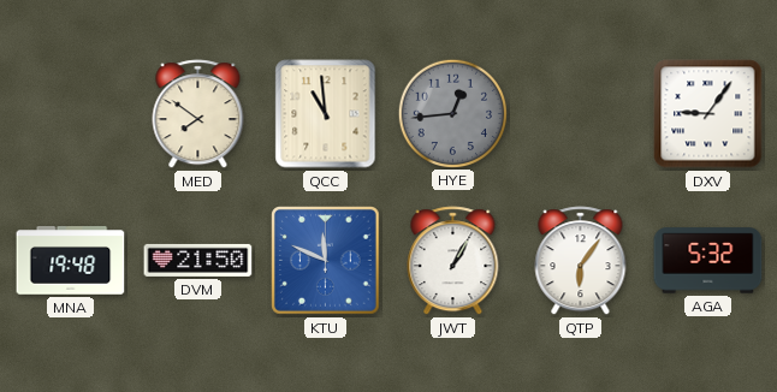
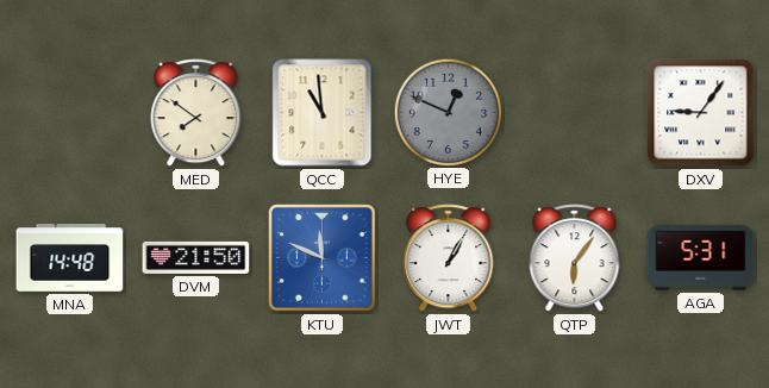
HYE: 12:44 -> 12:49
MNA: 19:48 -> 14:48
AGA: 5:32 -> 5:31
